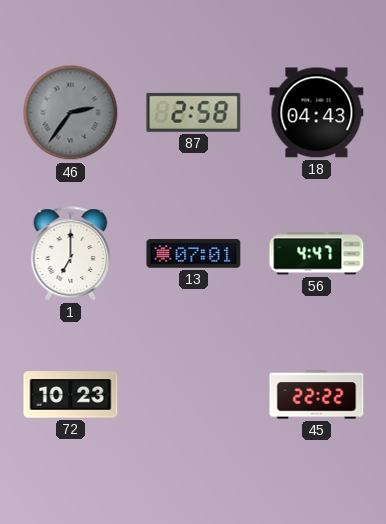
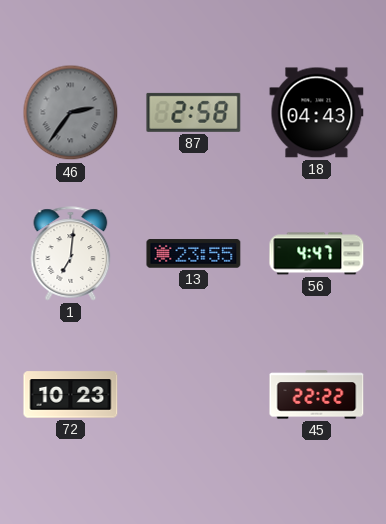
1: 7:00 -> 7:01
13: 07:01 -> 23:55
